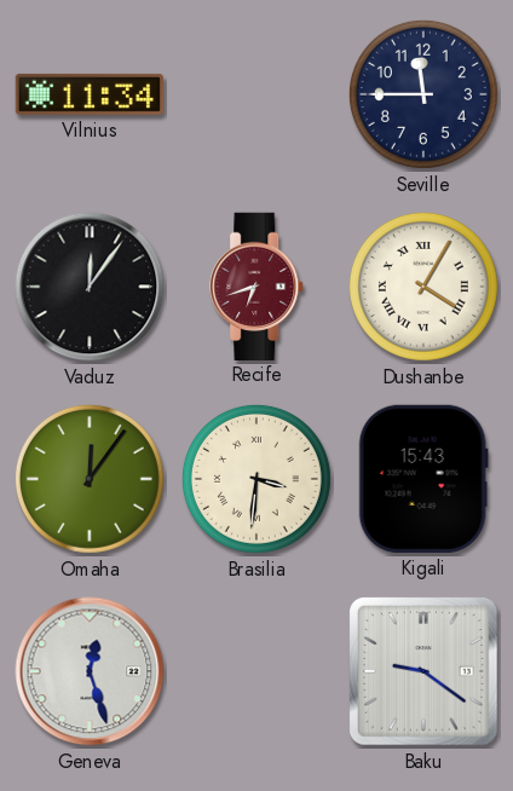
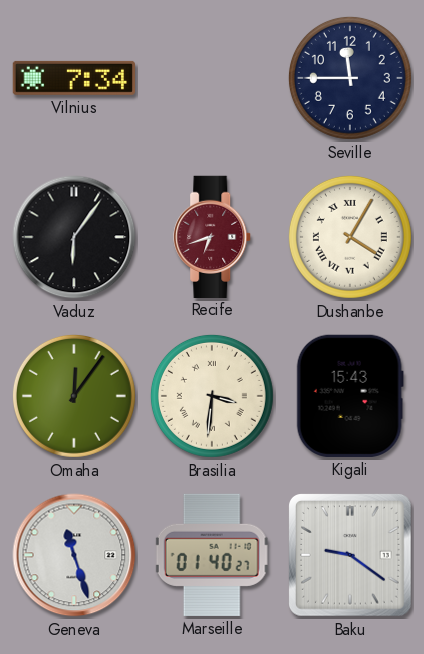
Vilnius: 11:34 -> 7:34
Vaduz: 12:06 -> 6:06
Geneva: 12:27 -> 11:27
Marseille: none -> 01:40
